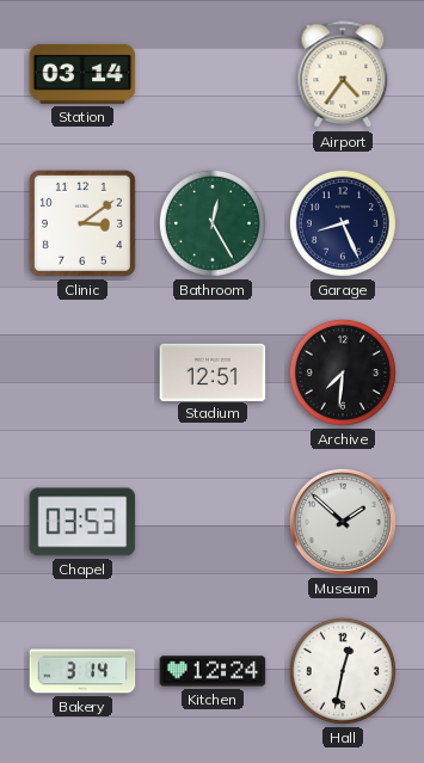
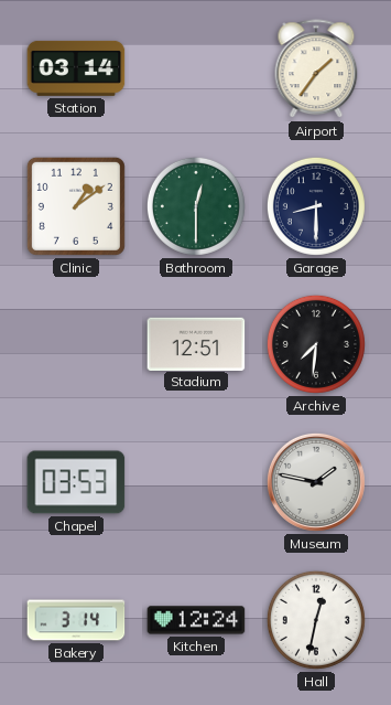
Airport: 4:36 -> 1:36
Clinic: 3:09 -> 1:09
Bathroom: 12:25 -> 12:30
Garage: 8:26 -> 8:30
Museum: 1:52 -> 1:47
